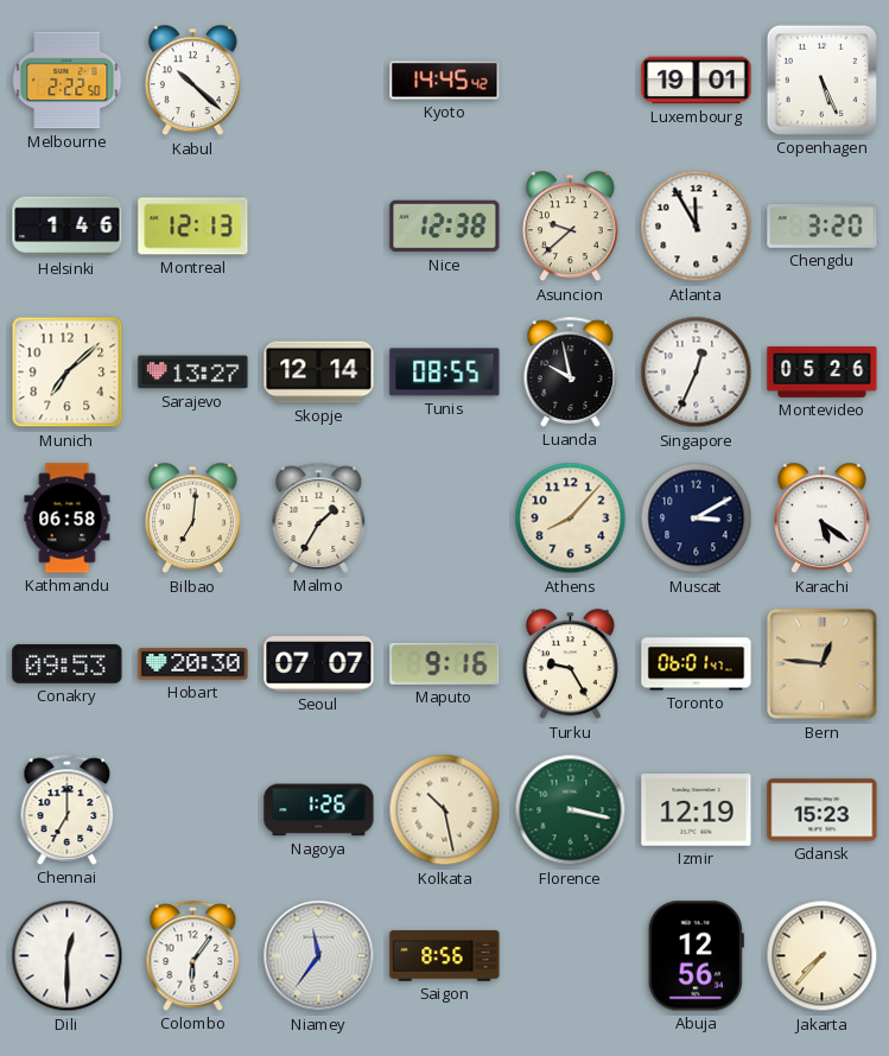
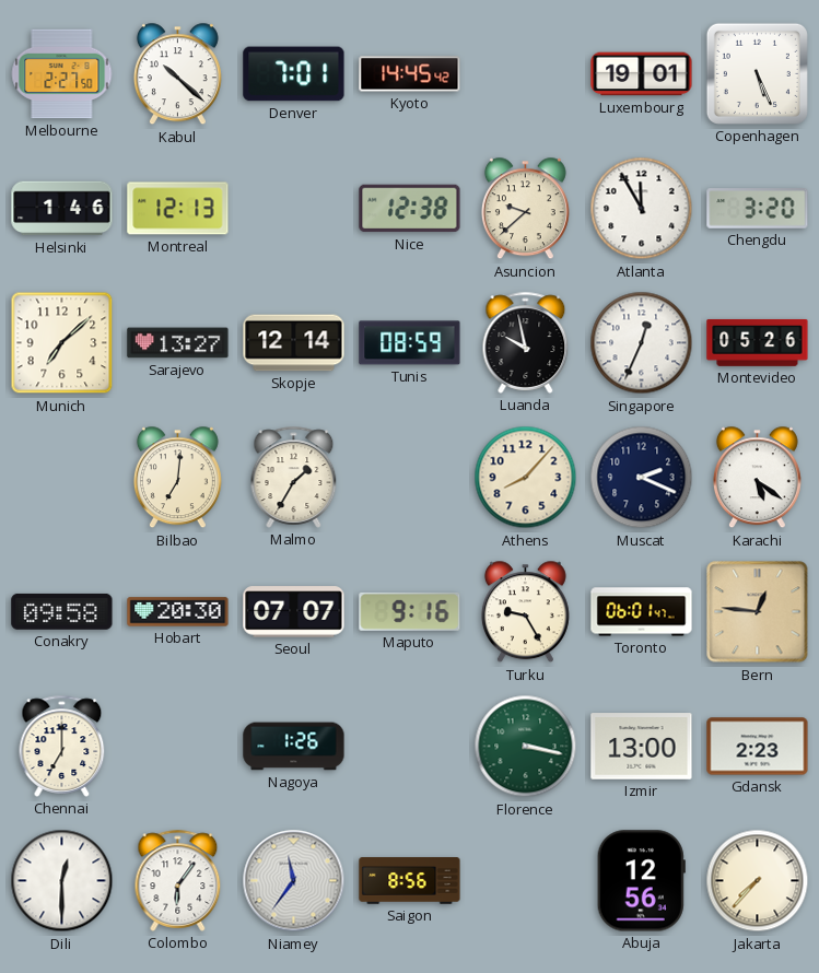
Melbourne: 2:22 -> 2:27
Denver: none -> 7:01
Tunis: 08:55 -> 08:59
Kathmandu: 06:58 -> none
Muscat: 3:10 -> 2:19
Conakry: 09:53 -> 09:58
Kolkata: 10:28 -> none
Izmir: 12:19 -> 13:00
Gdansk: 15:23 -> 2:23
